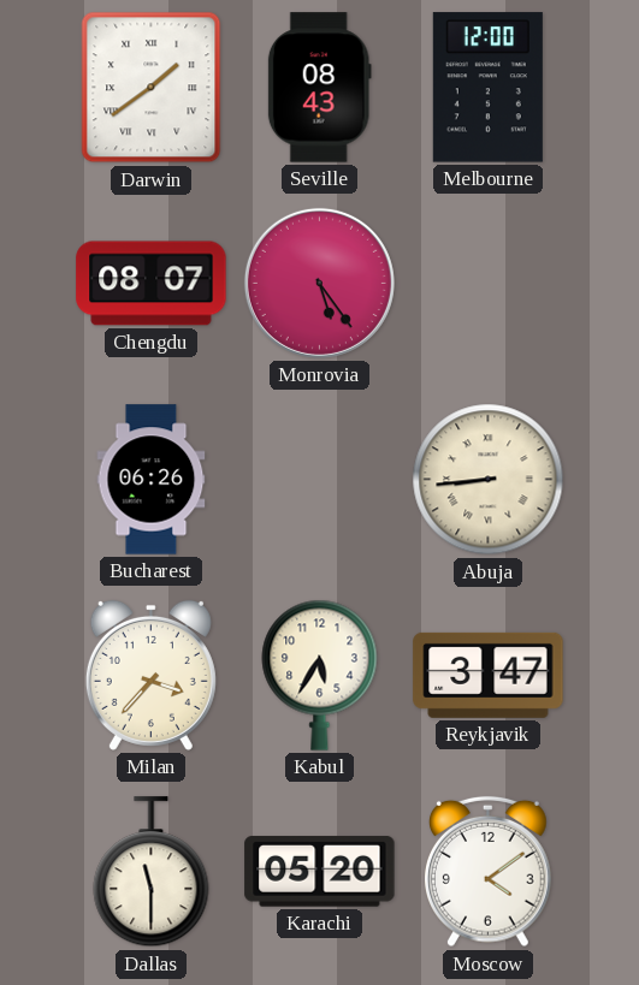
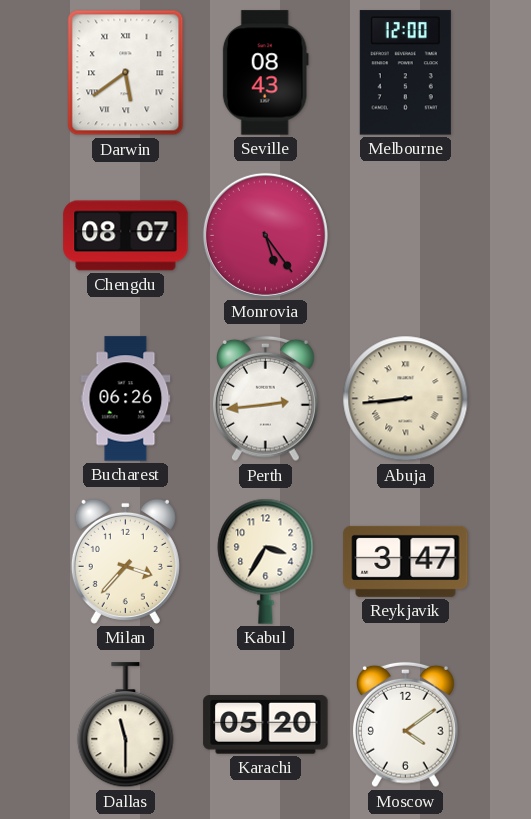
Darwin: 1:39 -> 5:39
Perth: none -> 2:44
Kabul: 5:35 -> 3:35
